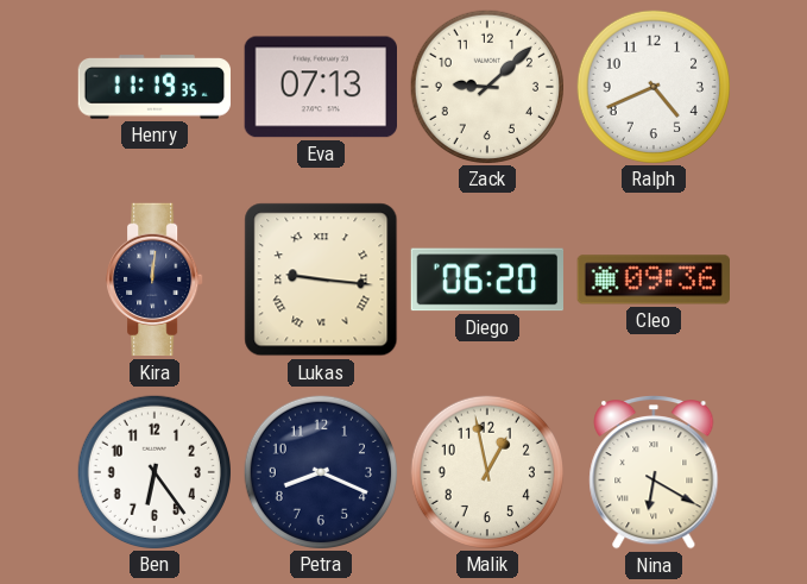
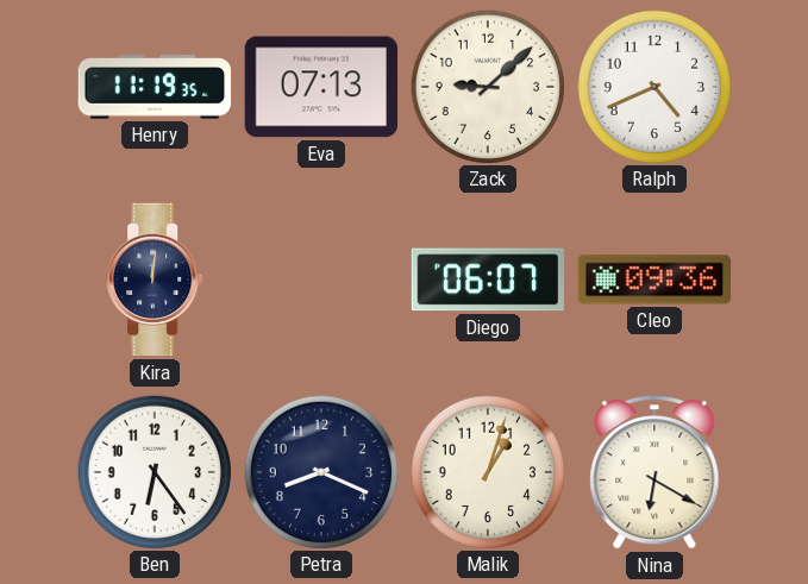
Lukas: 9:16 -> none
Diego: 06:20 -> 06:07
Malik: 12:58 -> 1:03
